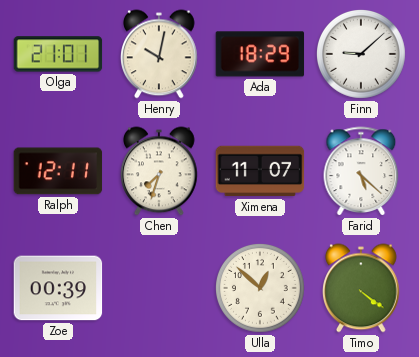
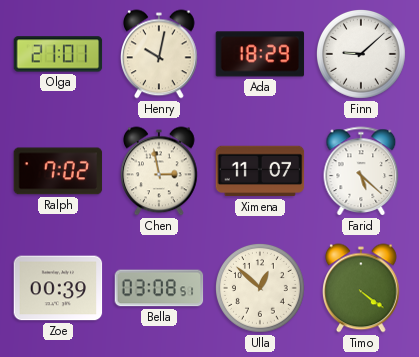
Ralph: 12:11 -> 7:02
Chen: 7:33 -> 2:58
Bella: none -> 03:08
